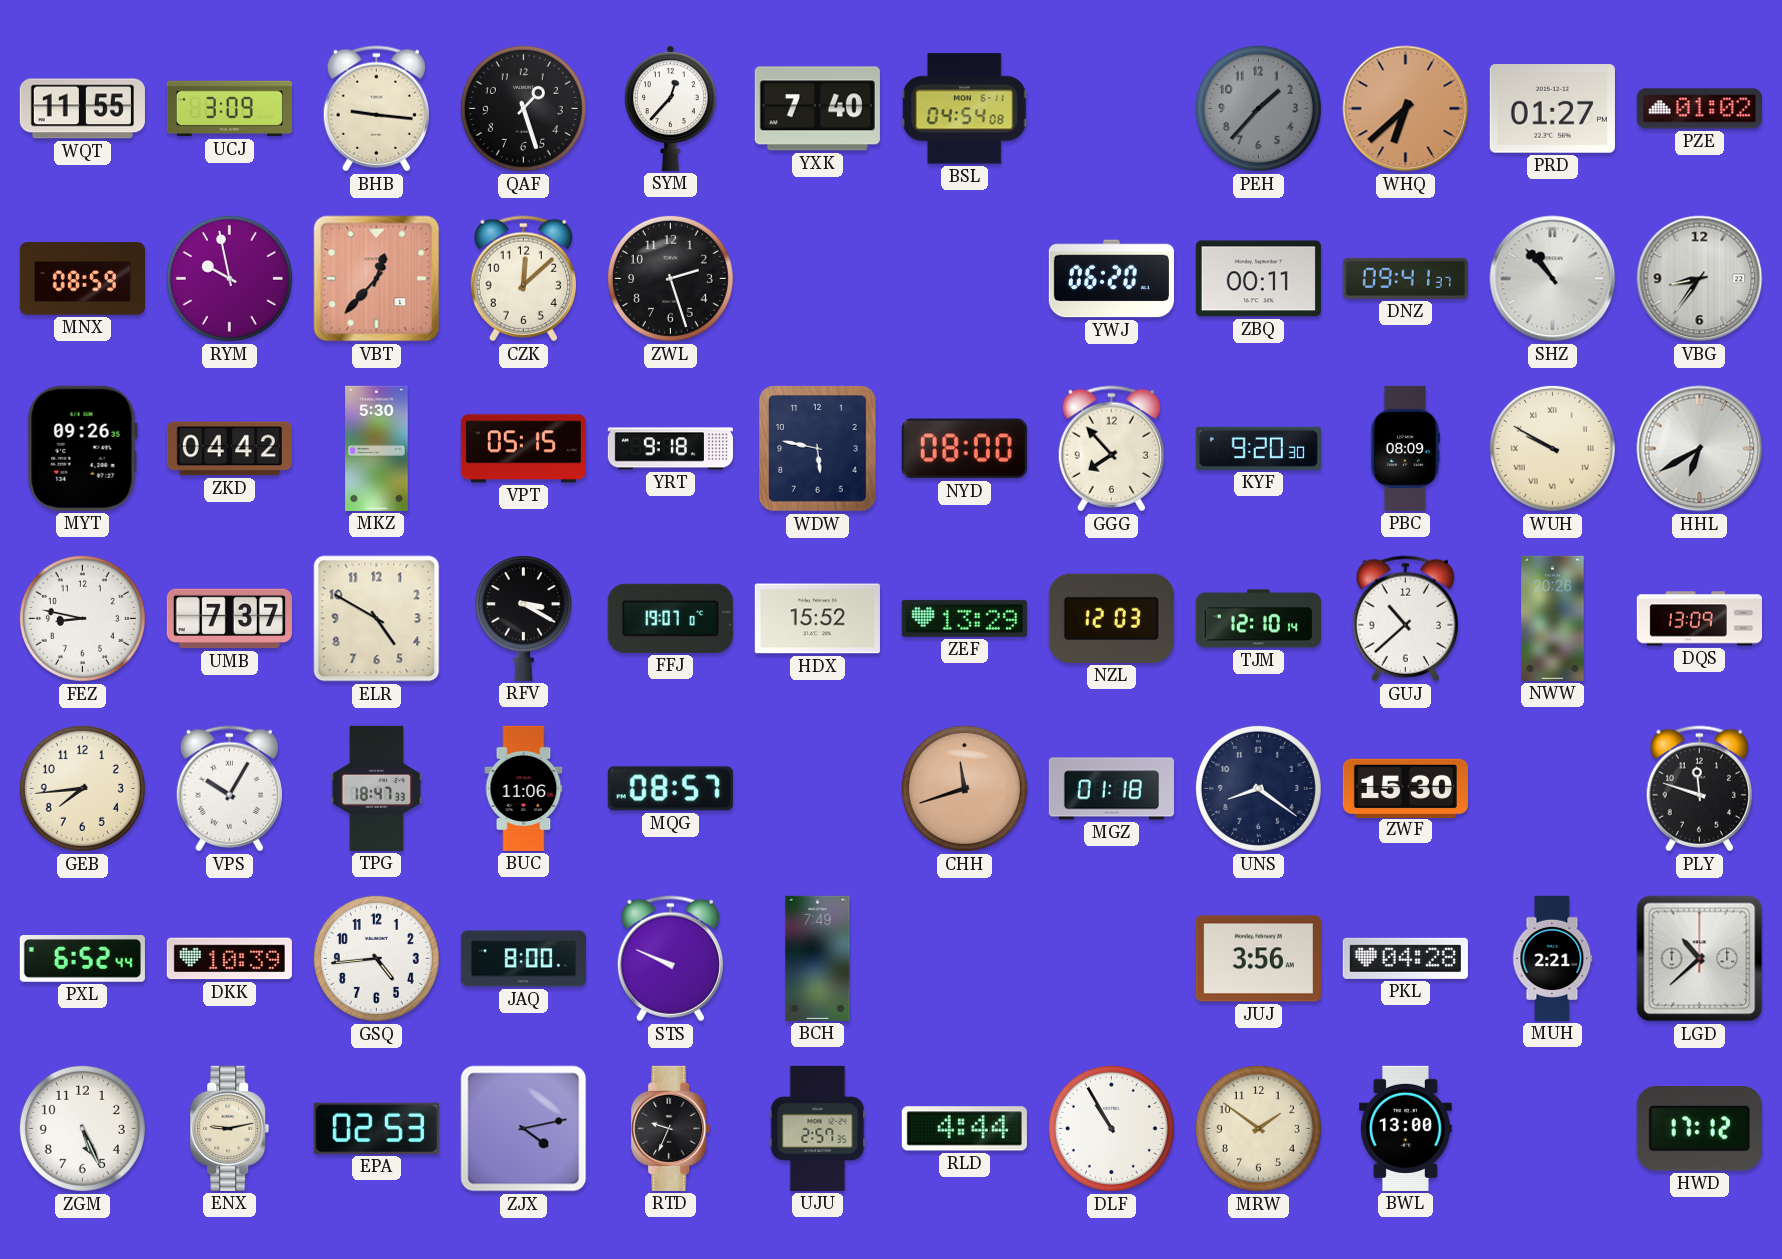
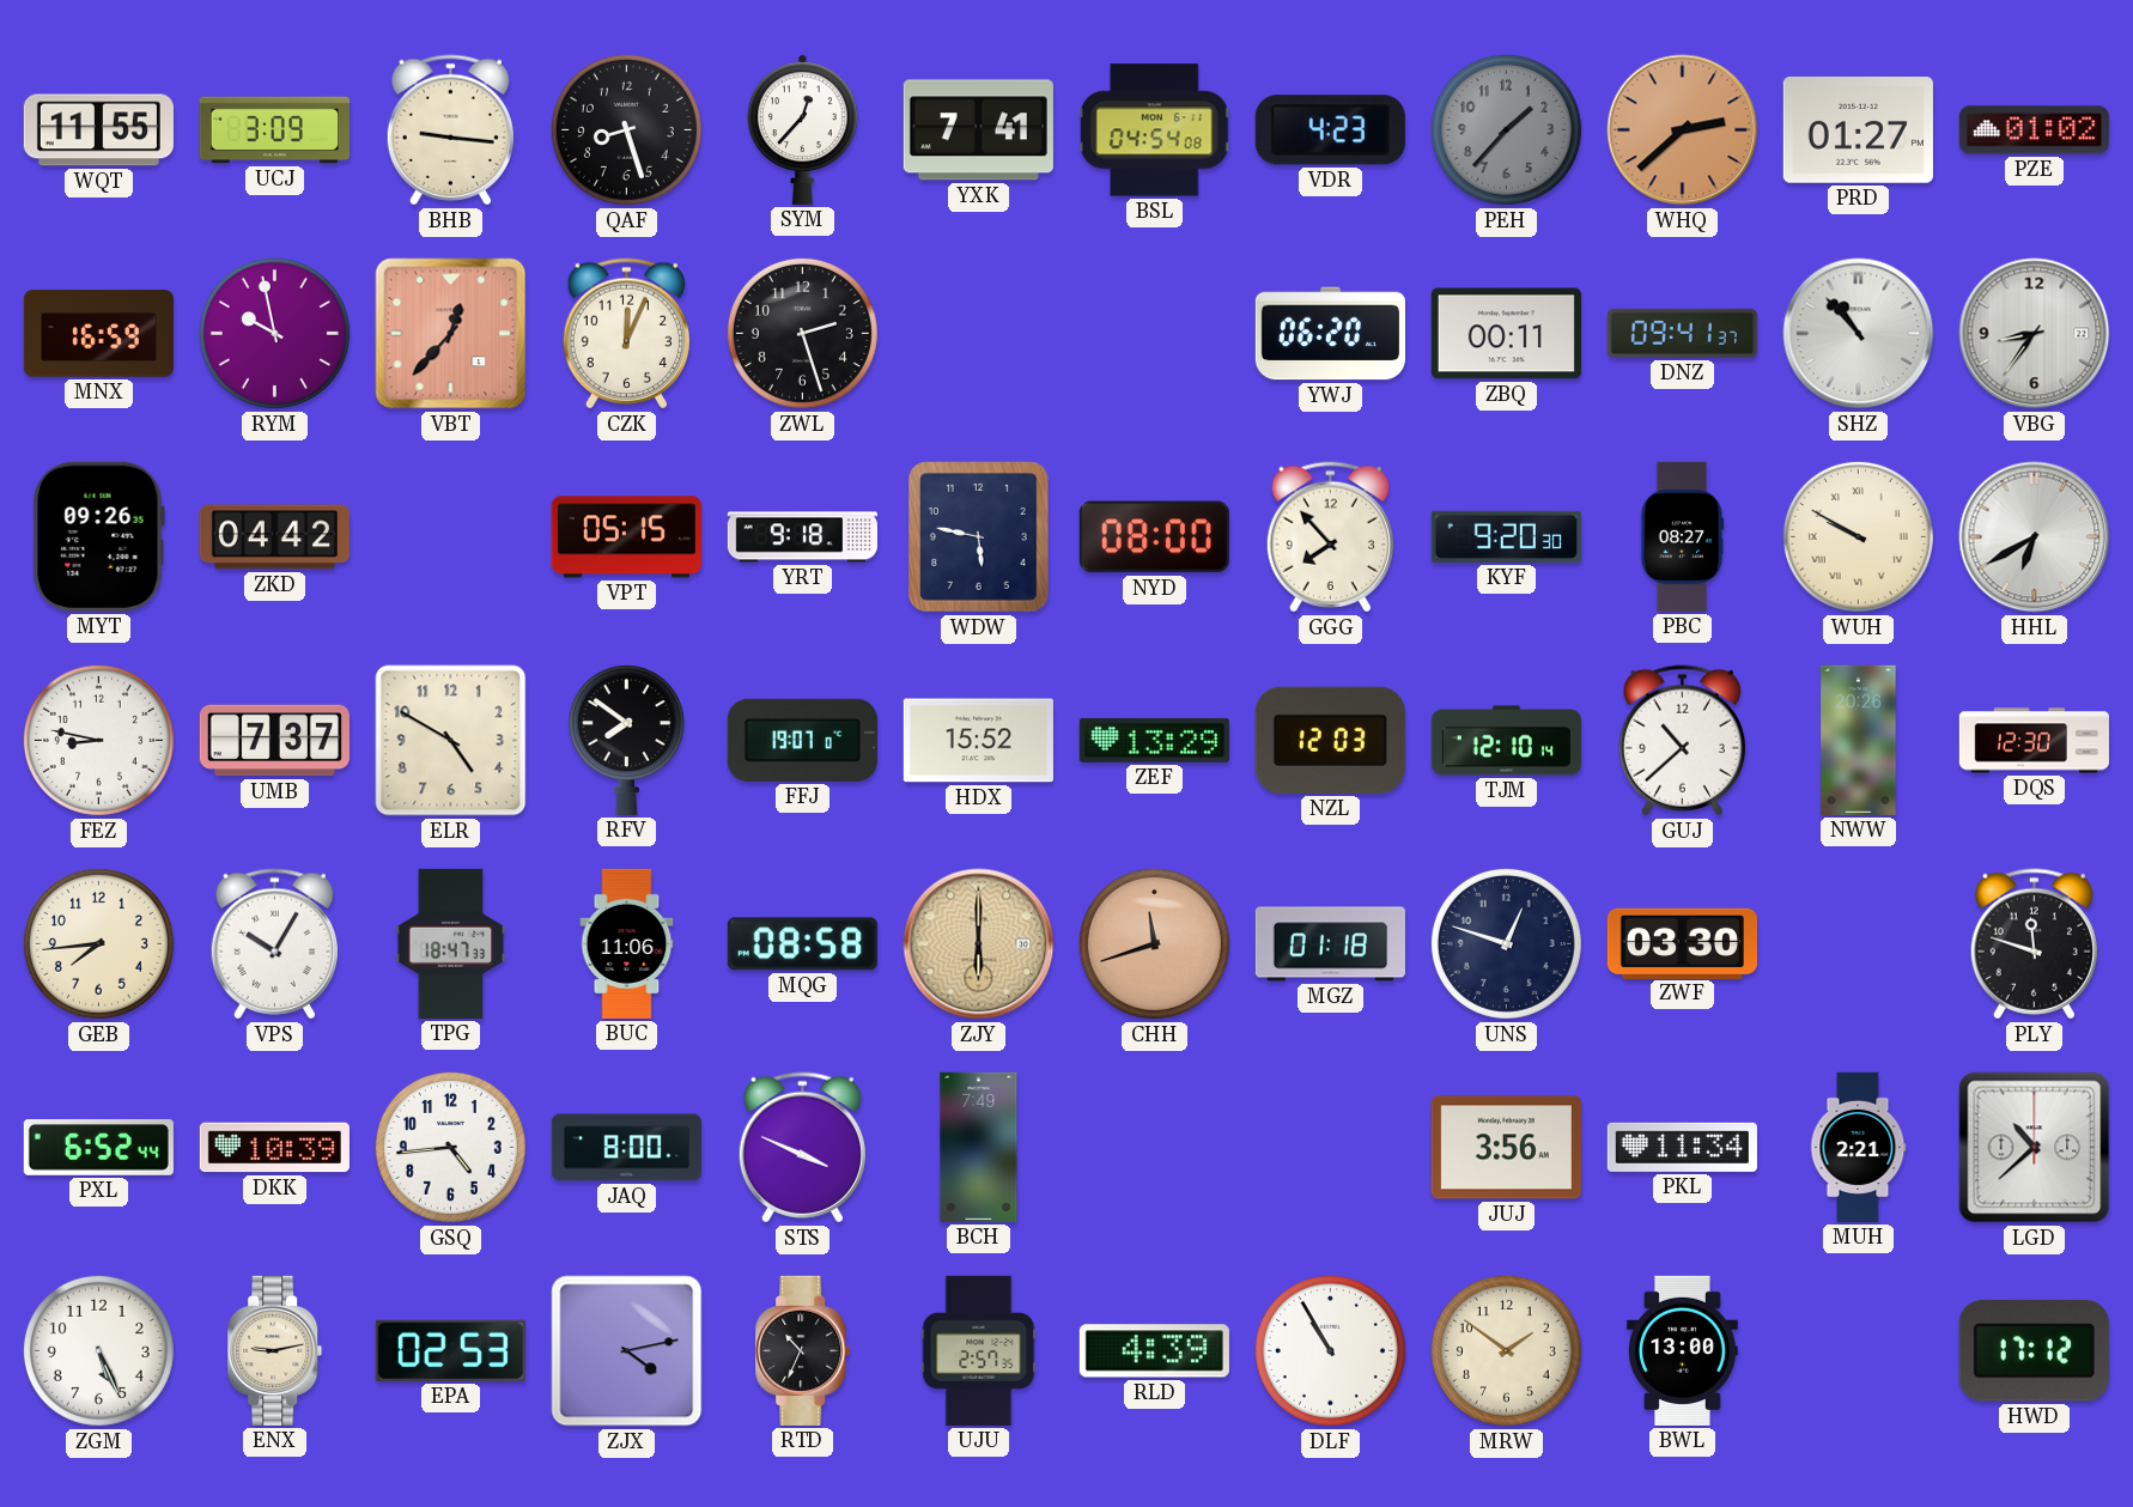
QAF: 1:27 -> 8:27
YXK: 7:40 -> 7:41
VDR: none -> 4:23
WHQ: 6:38 -> 2:38
MNX: 08:59 -> 16:59
CZK: 12:08 -> 12:04
MKZ: 5:30 -> none
PBC: 08:09 -> 08:27
RFV: 3:20 -> 7:51
DQS: 13:09 -> 12:30
MQG: 08:57 -> 08:58
ZJY: none -> 6:00
UNS: 8:21 -> 12:48
ZWF: 15:30 -> 03:30
STS: 9:49 -> 3:49
PKL: 04:28 -> 11:34
RTD: 9:34 -> 10:34
RLD: 4:44 -> 4:39
